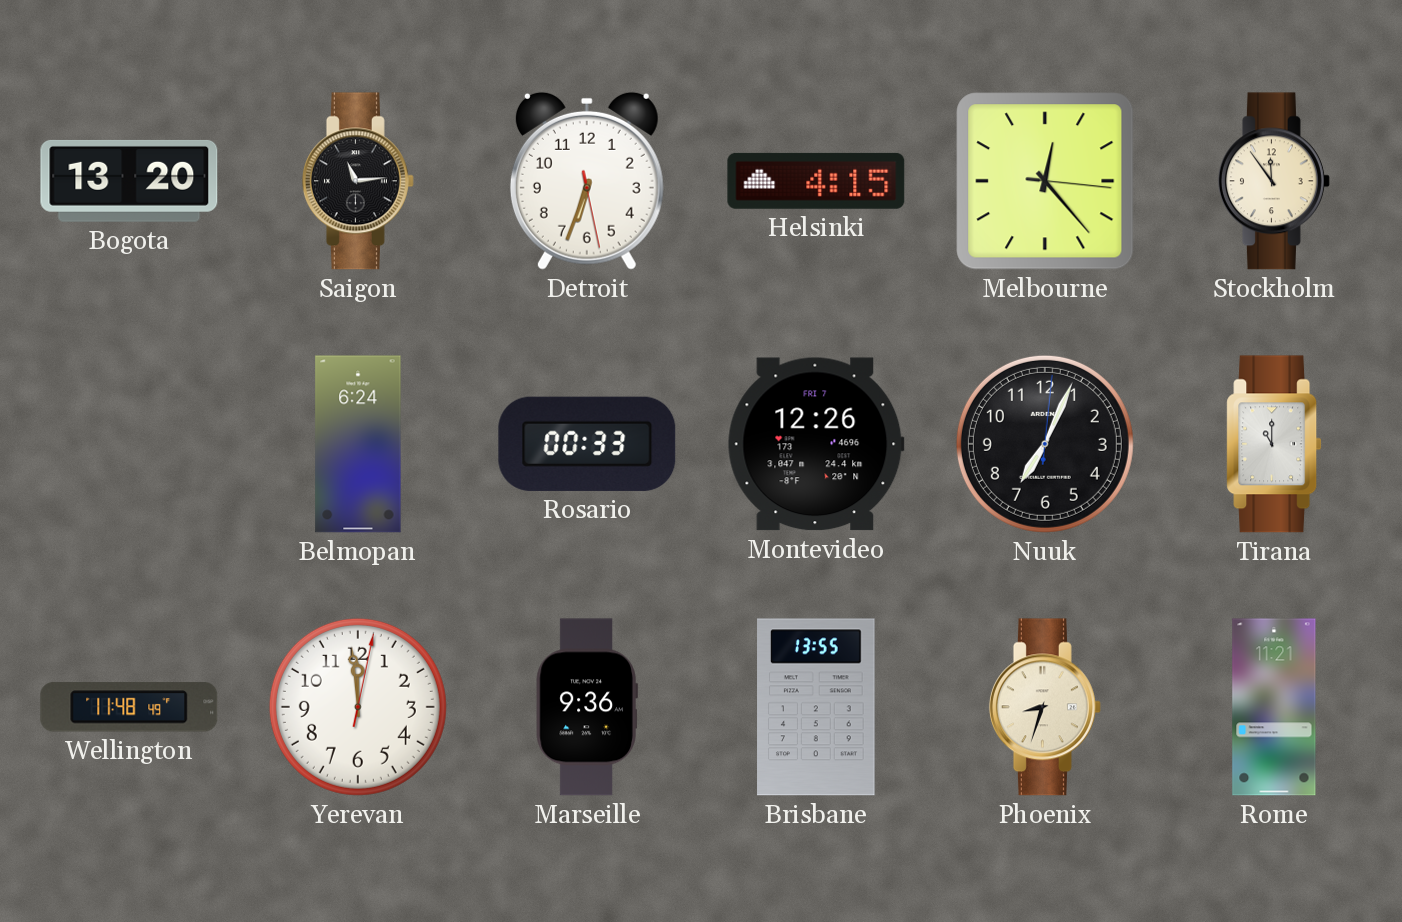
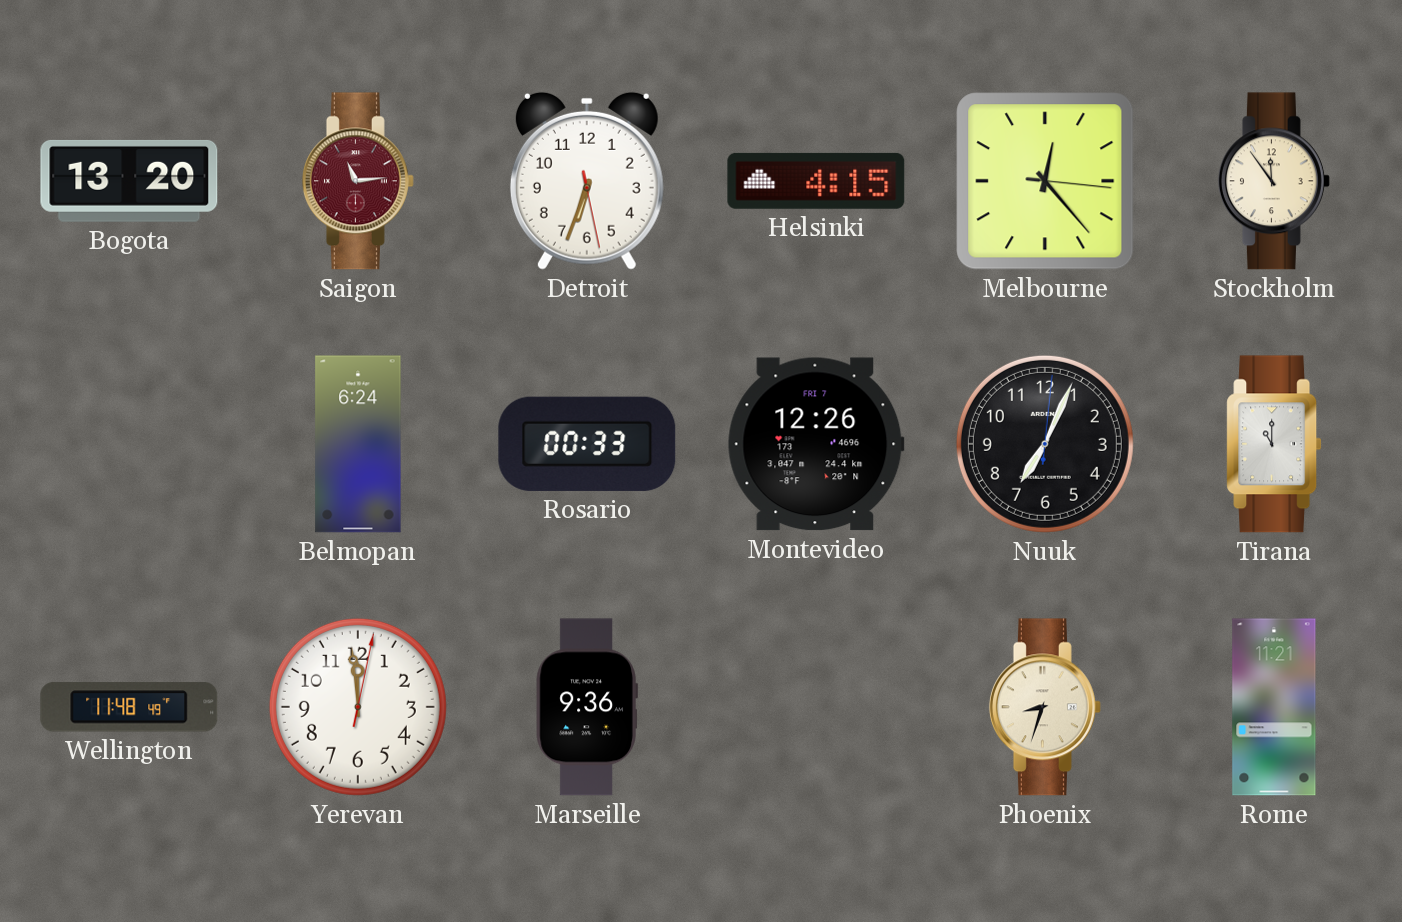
Saigon dial: black -> burgundy
Brisbane: 13:55 -> none
